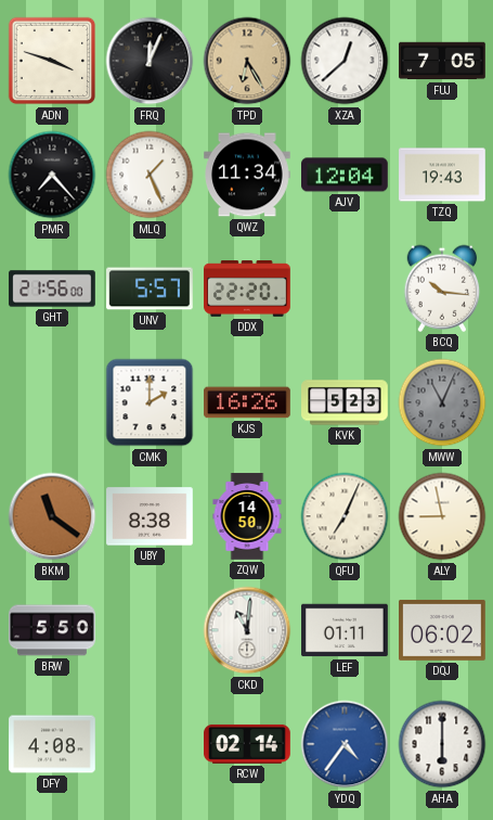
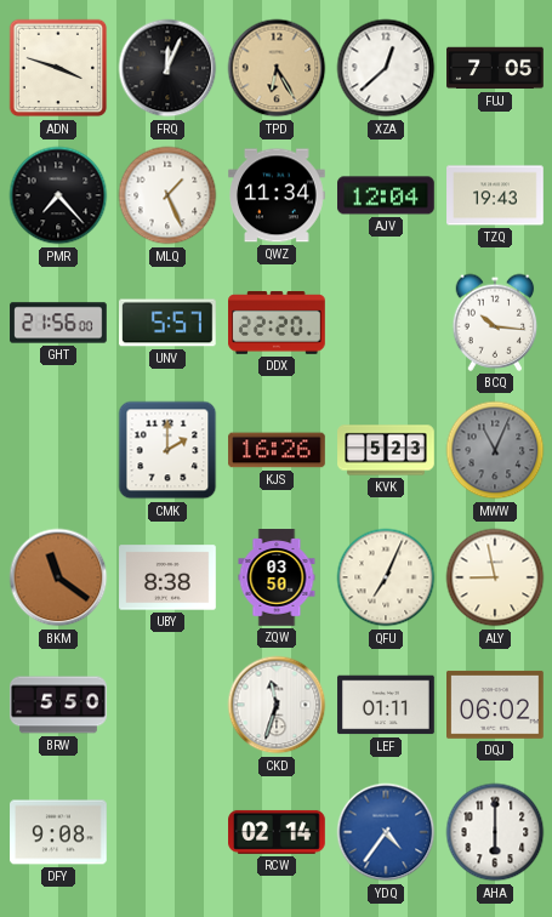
ZQW: 14:50 -> 03:50
CKD: 11:01 -> 11:33
DFY: 4:08 -> 9:08
